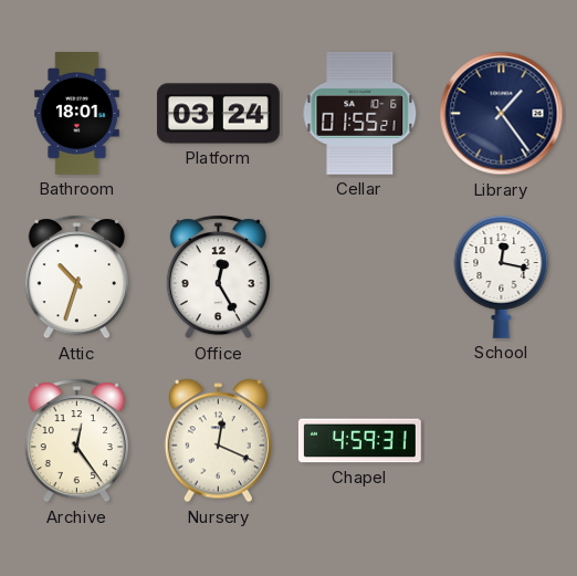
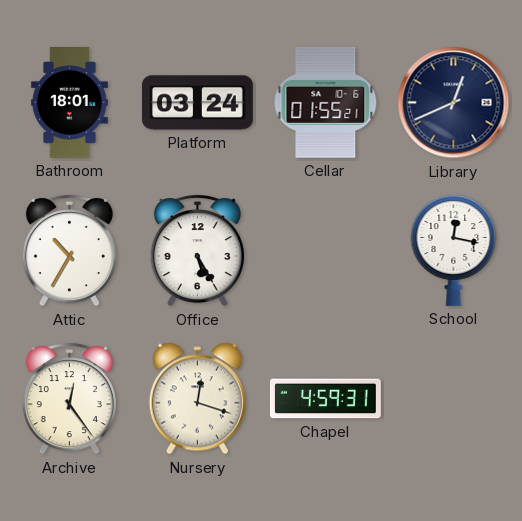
Library: 1:24 -> 12:41
Attic: 10:33 -> 10:35
Office: 12:25 -> 5:25
Nursery: 12:19 -> 12:18
